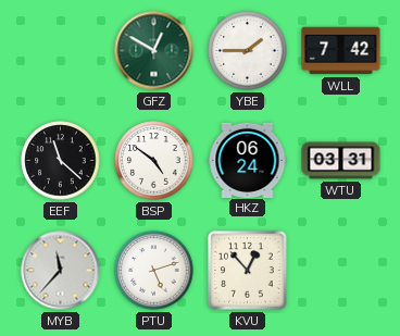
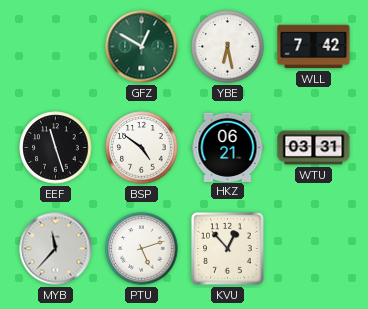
YBE: 1:45 -> 6:28
EEF: 11:22 -> 11:27
HKZ: 06:24 -> 06:21
